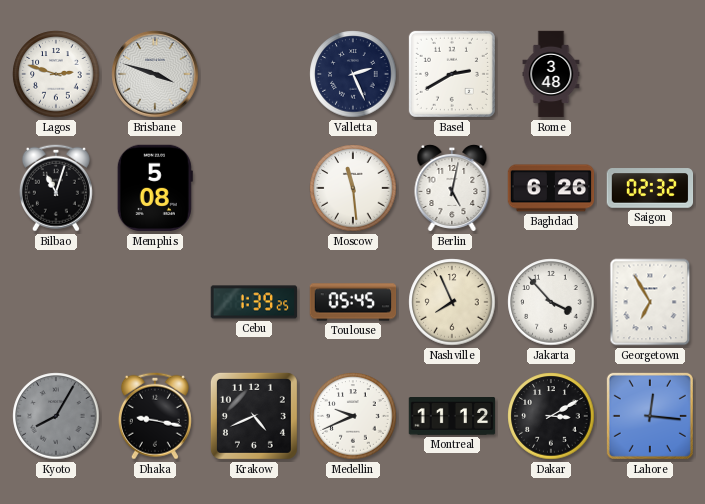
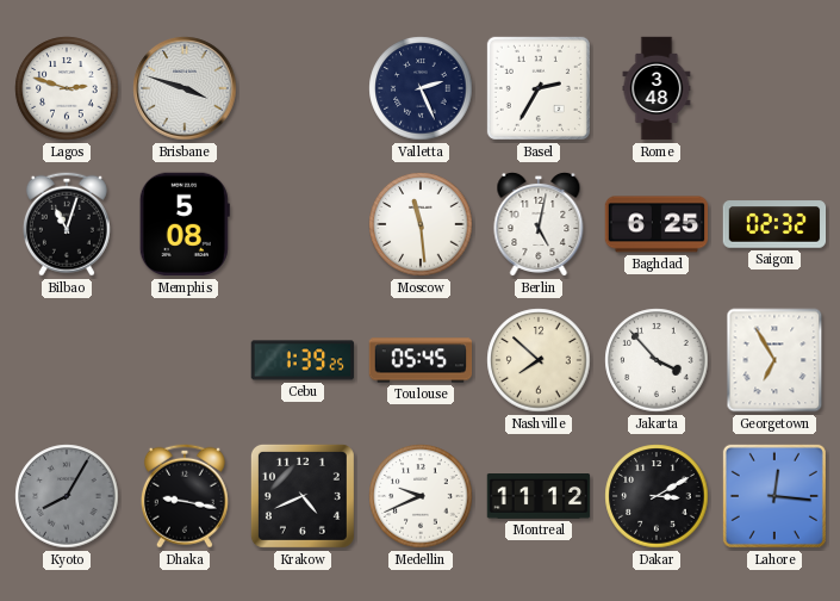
Basel: 2:40 -> 2:35
Baghdad: 6:26 -> 6:25
Nashville: 7:56 -> 7:52
